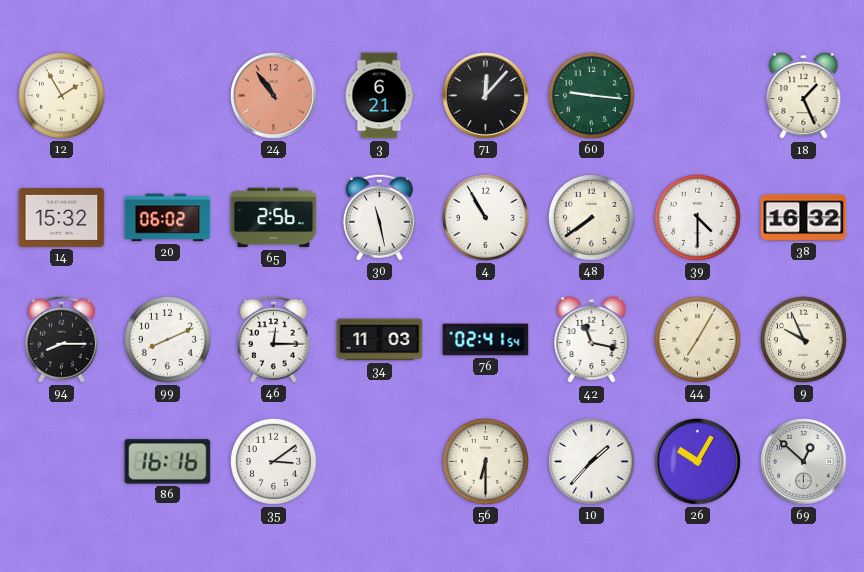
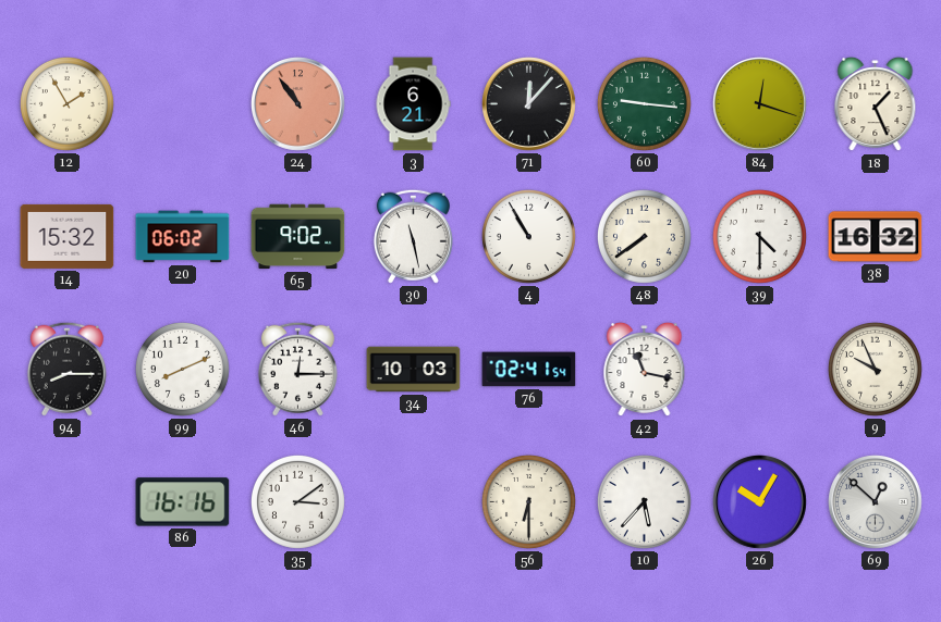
84: none -> 12:18
65: 2:56 -> 9:02
34: 11:03 -> 10:03
44: 7:05 -> none
10: 1:37 -> 5:37
